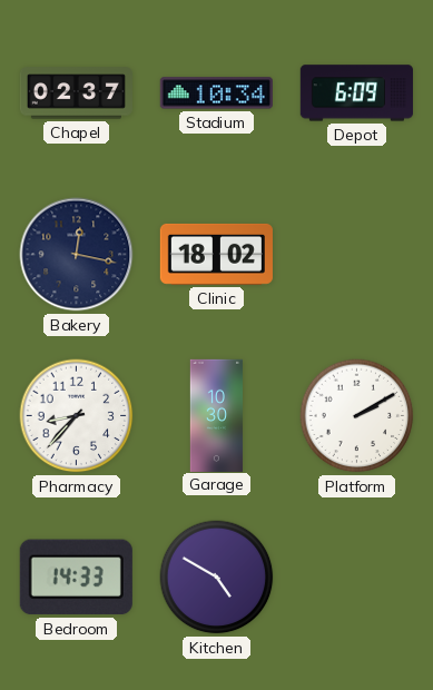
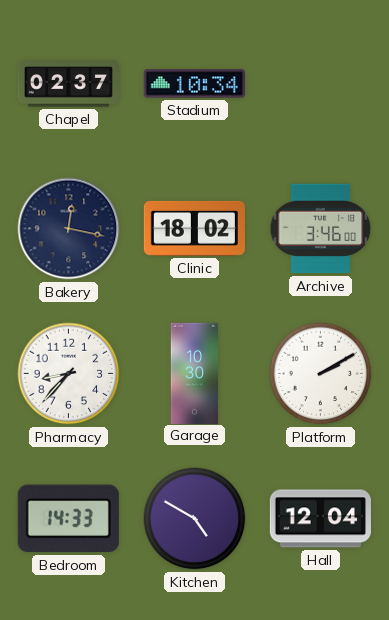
Depot: 6:09 -> none
Archive: none -> 3:46
Hall: none -> 12:04
